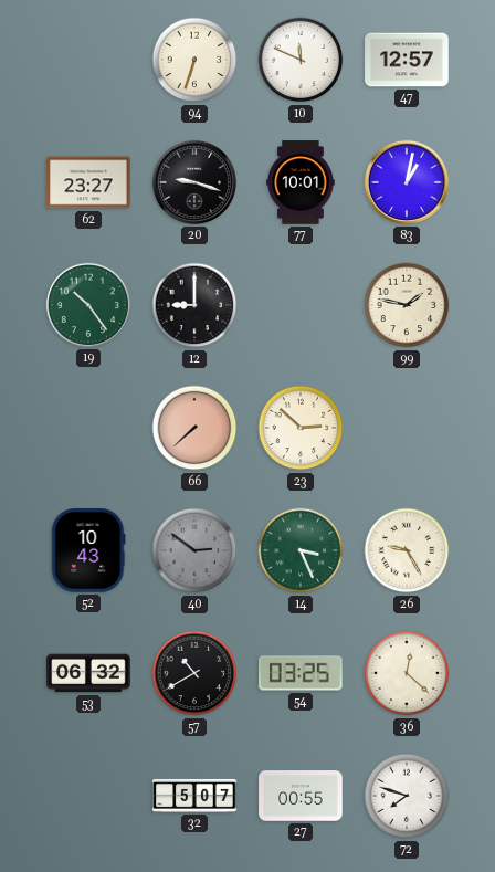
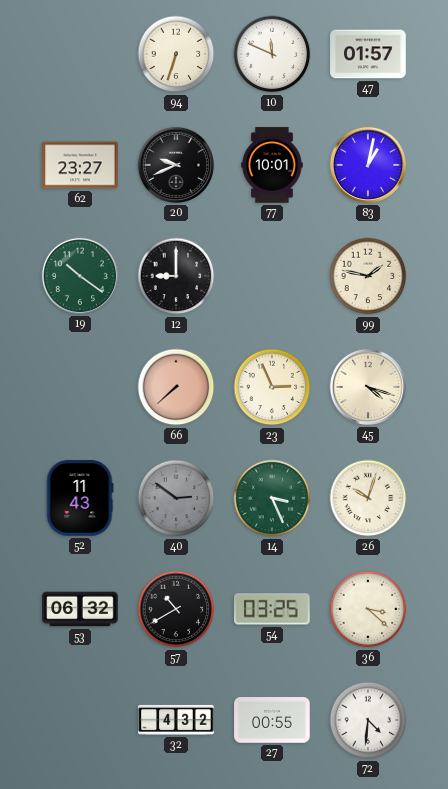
47: 12:57 -> 01:57
20: 9:18 -> 9:41
19: 10:24 -> 10:21
23: 2:52 -> 2:56
45: none -> 4:18
52: 10:43 -> 11:43
26: 9:25 -> 10:03
36: 12:22 -> 3:22
32: 5:07 -> 4:32
72: 7:48 -> 4:31
